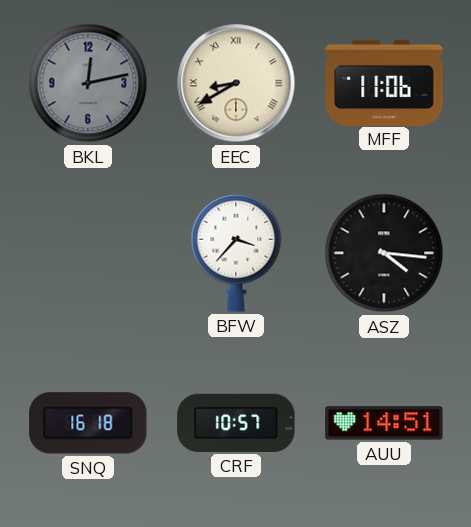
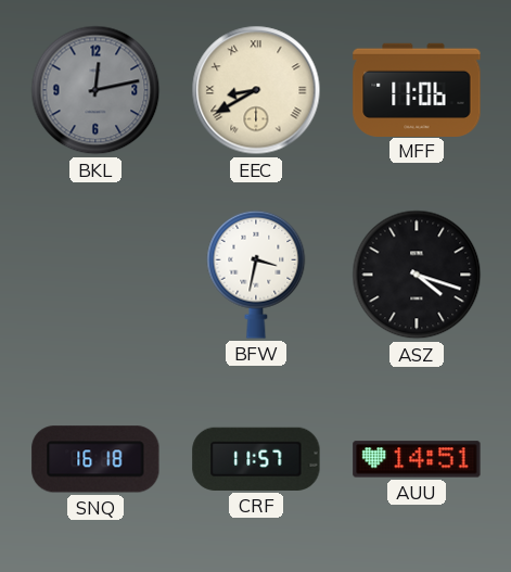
BFW: 3:37 -> 3:32
ASZ: 4:16 -> 4:18
CRF: 10:57 -> 11:57
